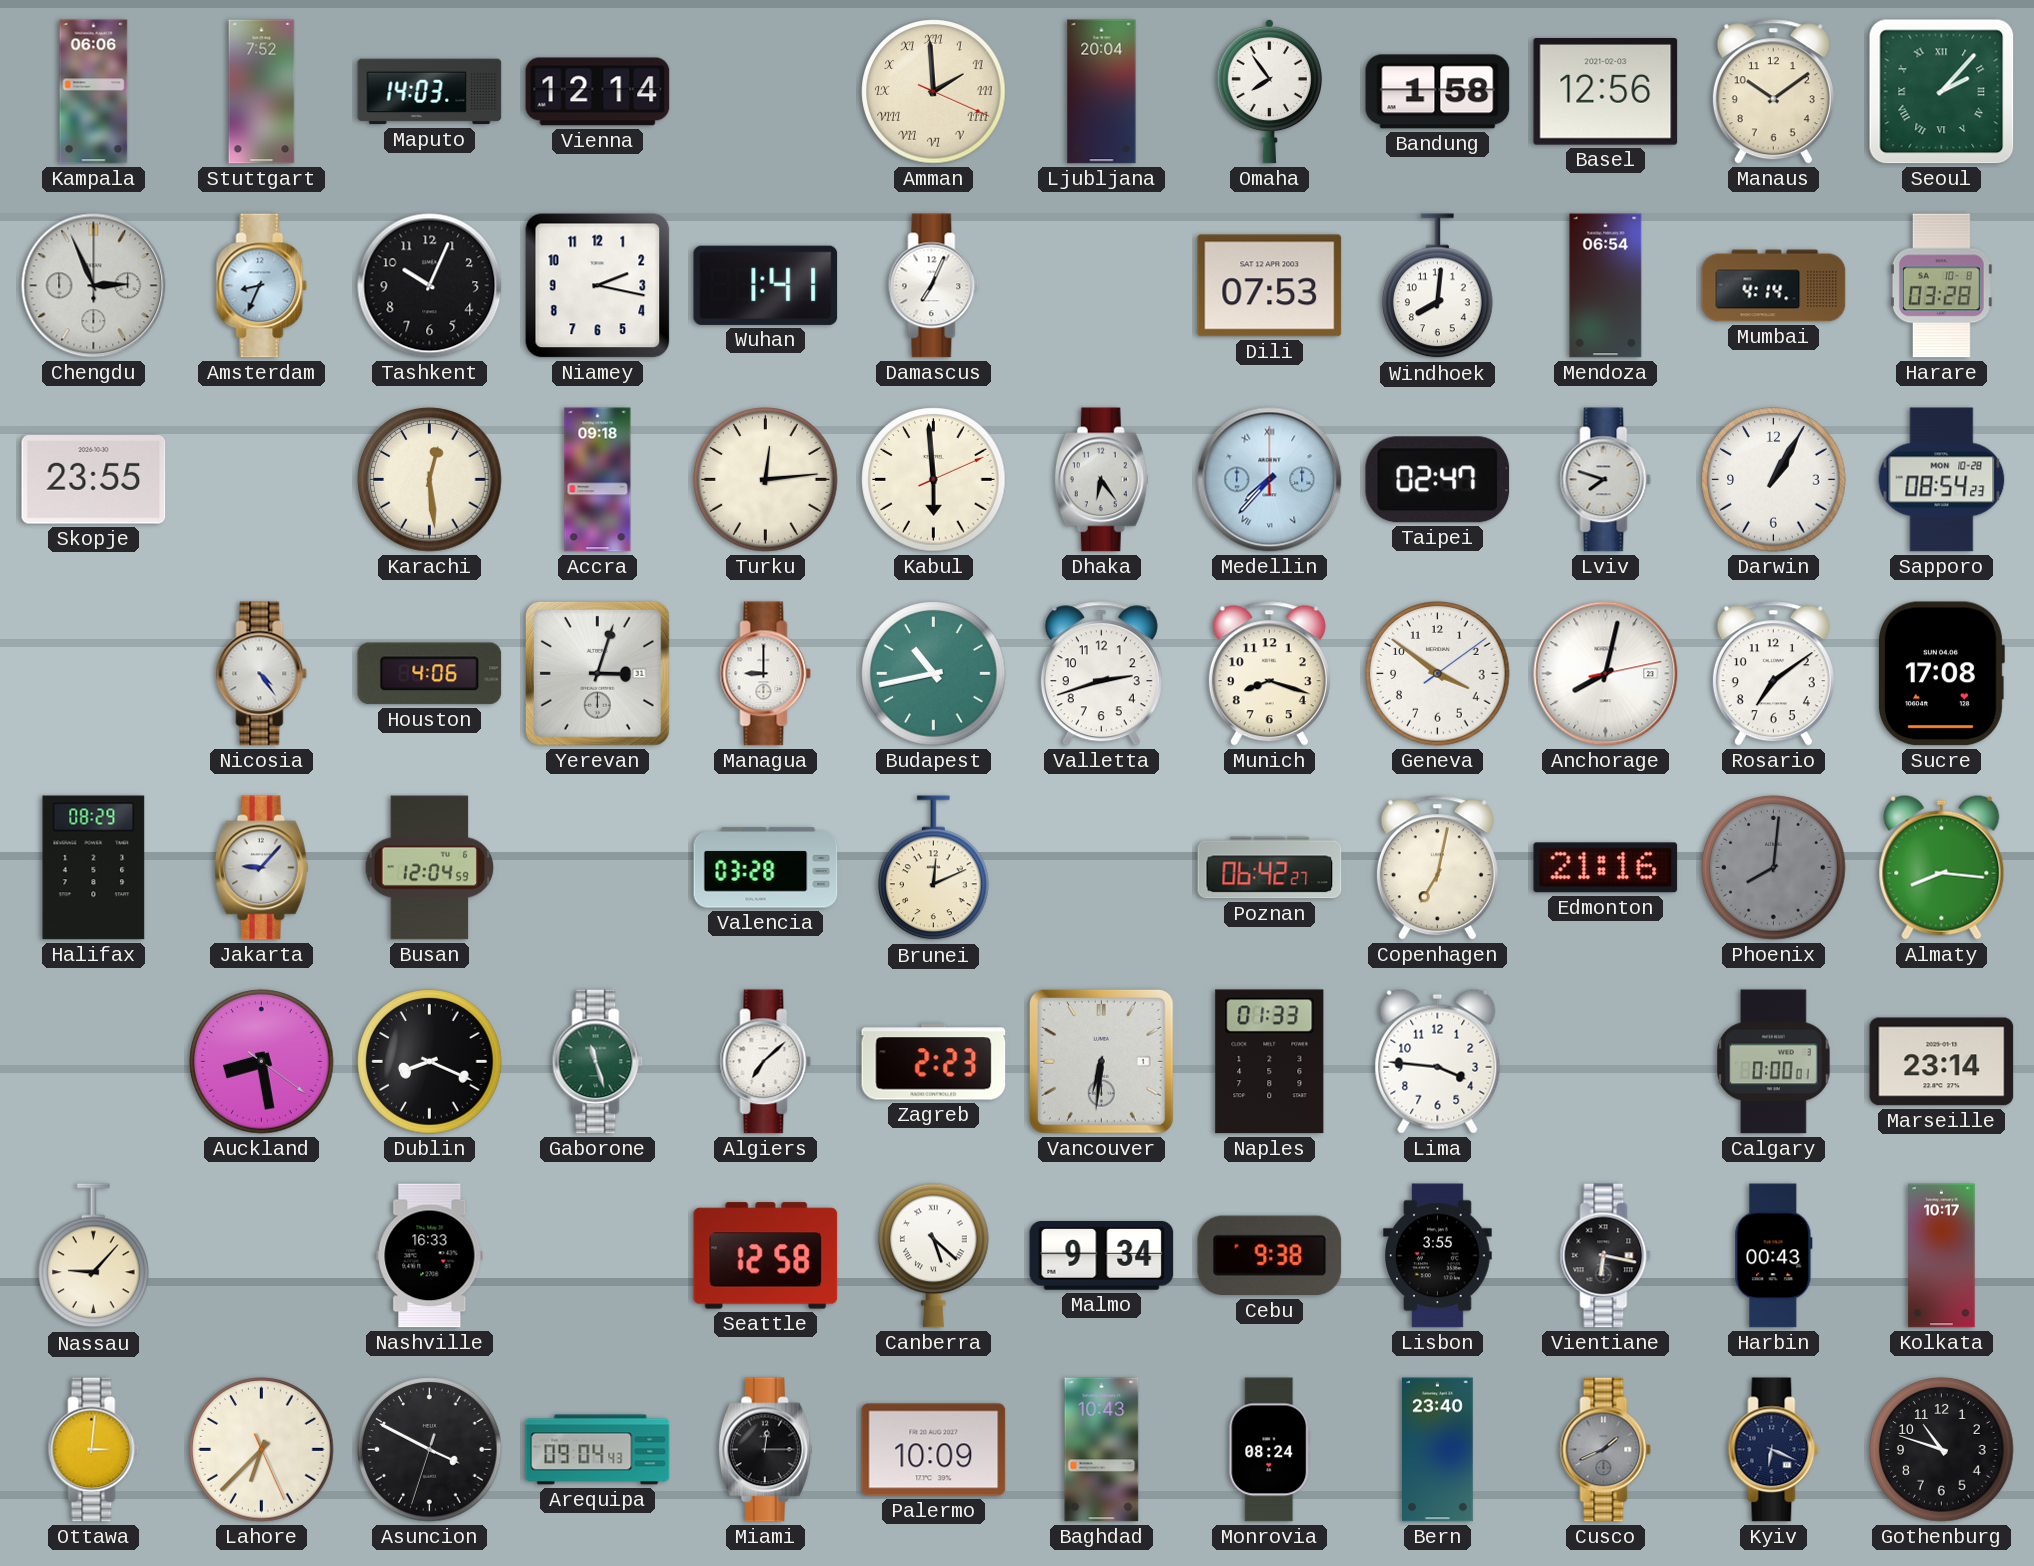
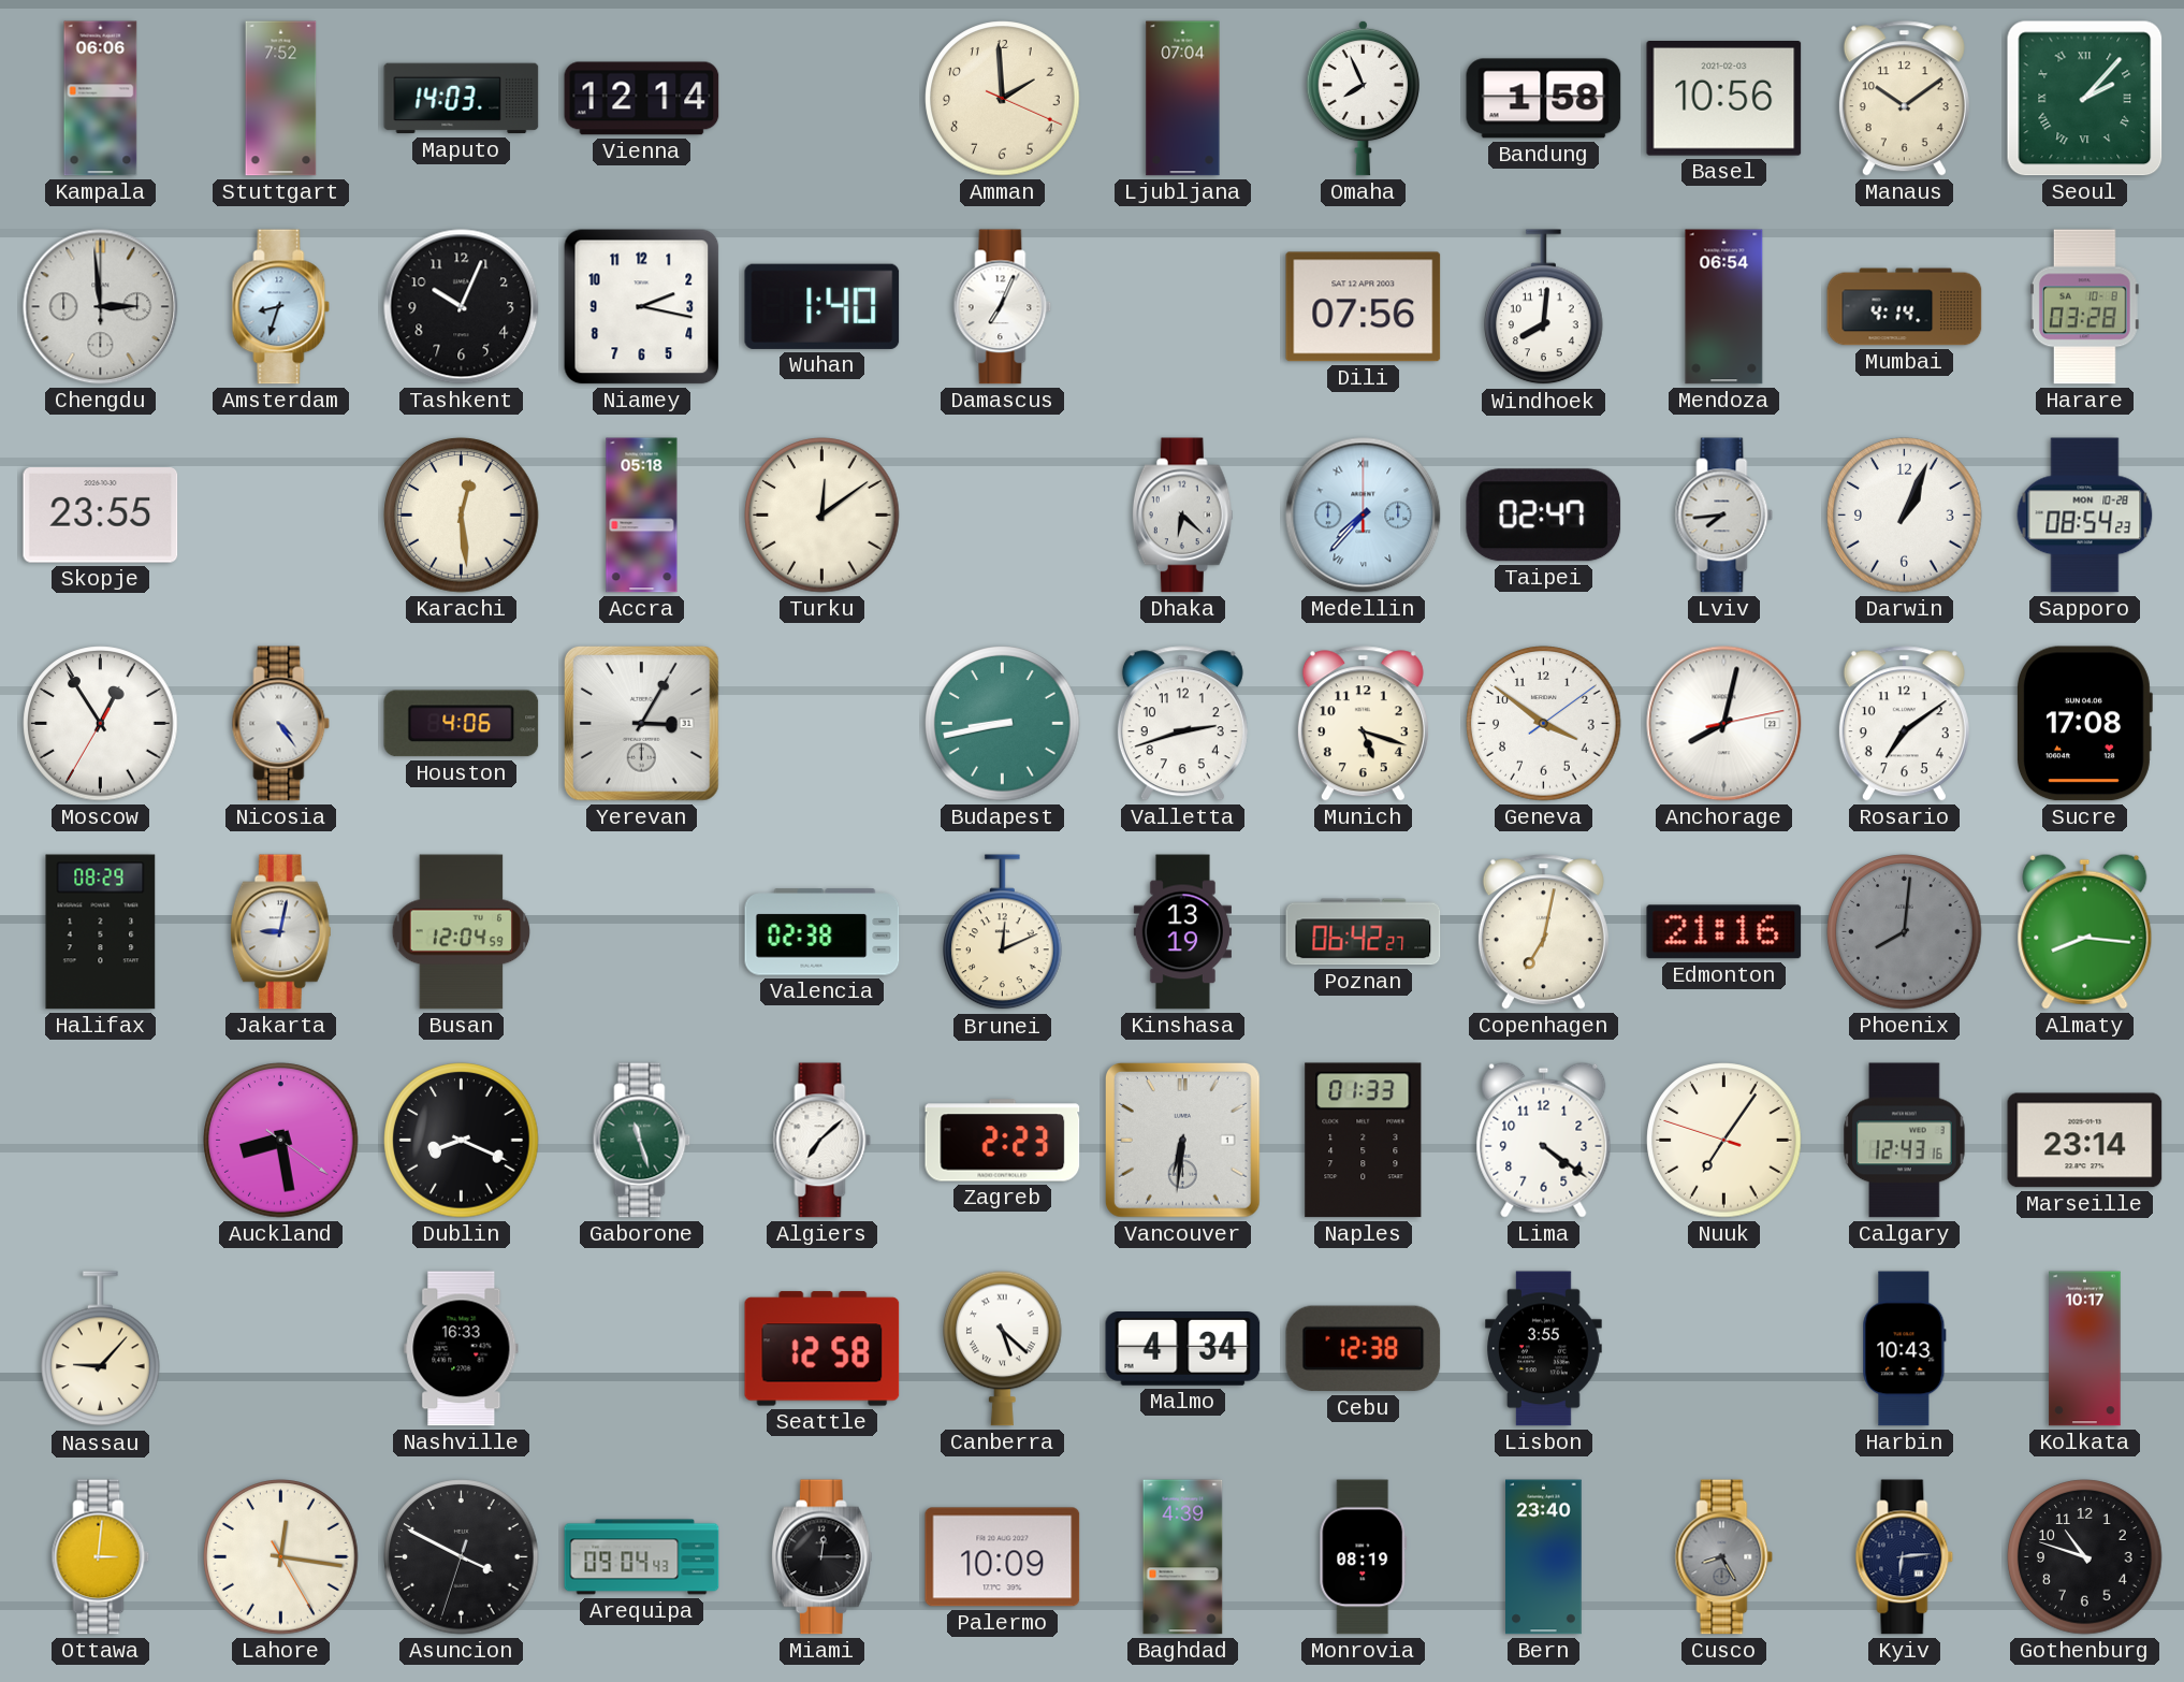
Amman numerals: Roman -> Arabic
Ljubljana: 20:04 -> 07:04
Omaha: 7:54 -> 7:56
Basel: 12:56 -> 10:56
Chengdu: 2:56 -> 2:59
Amsterdam: 8:34 -> 8:33
Wuhan: 1:41 -> 1:40
Dili: 07:53 -> 07:56
Accra: 09:18 -> 05:18
Turku: 12:14 -> 12:09
Kabul: 5:59 -> none
Dhaka: 6:24 -> 6:22
Lviv: 7:48 -> 7:44
Darwin: 1:05 -> 1:04
Moscow: none -> 12:54
Yerevan: 3:03 -> 3:05
Managua: 9:00 -> none
Budapest: 10:43 -> 8:43
Munich: 8:18 -> 5:18
Jakarta: 9:07 -> 9:02
Valencia: 03:28 -> 02:38
Kinshasa: none -> 13:19
Lima: 3:46 -> 4:21
Nuuk: none -> 7:05
Calgary: 0:00 -> 12:43
Malmo: 9:34 -> 4:34
Cebu: 9:38 -> 12:38
Vientiane: 6:17 -> none
Harbin: 00:43 -> 10:43
Lahore: 6:37 -> 12:16
Baghdad: 10:43 -> 4:39
Monrovia: 08:24 -> 08:19
Cusco: 1:41 -> 8:25
Kyiv: 6:19 -> 6:14
